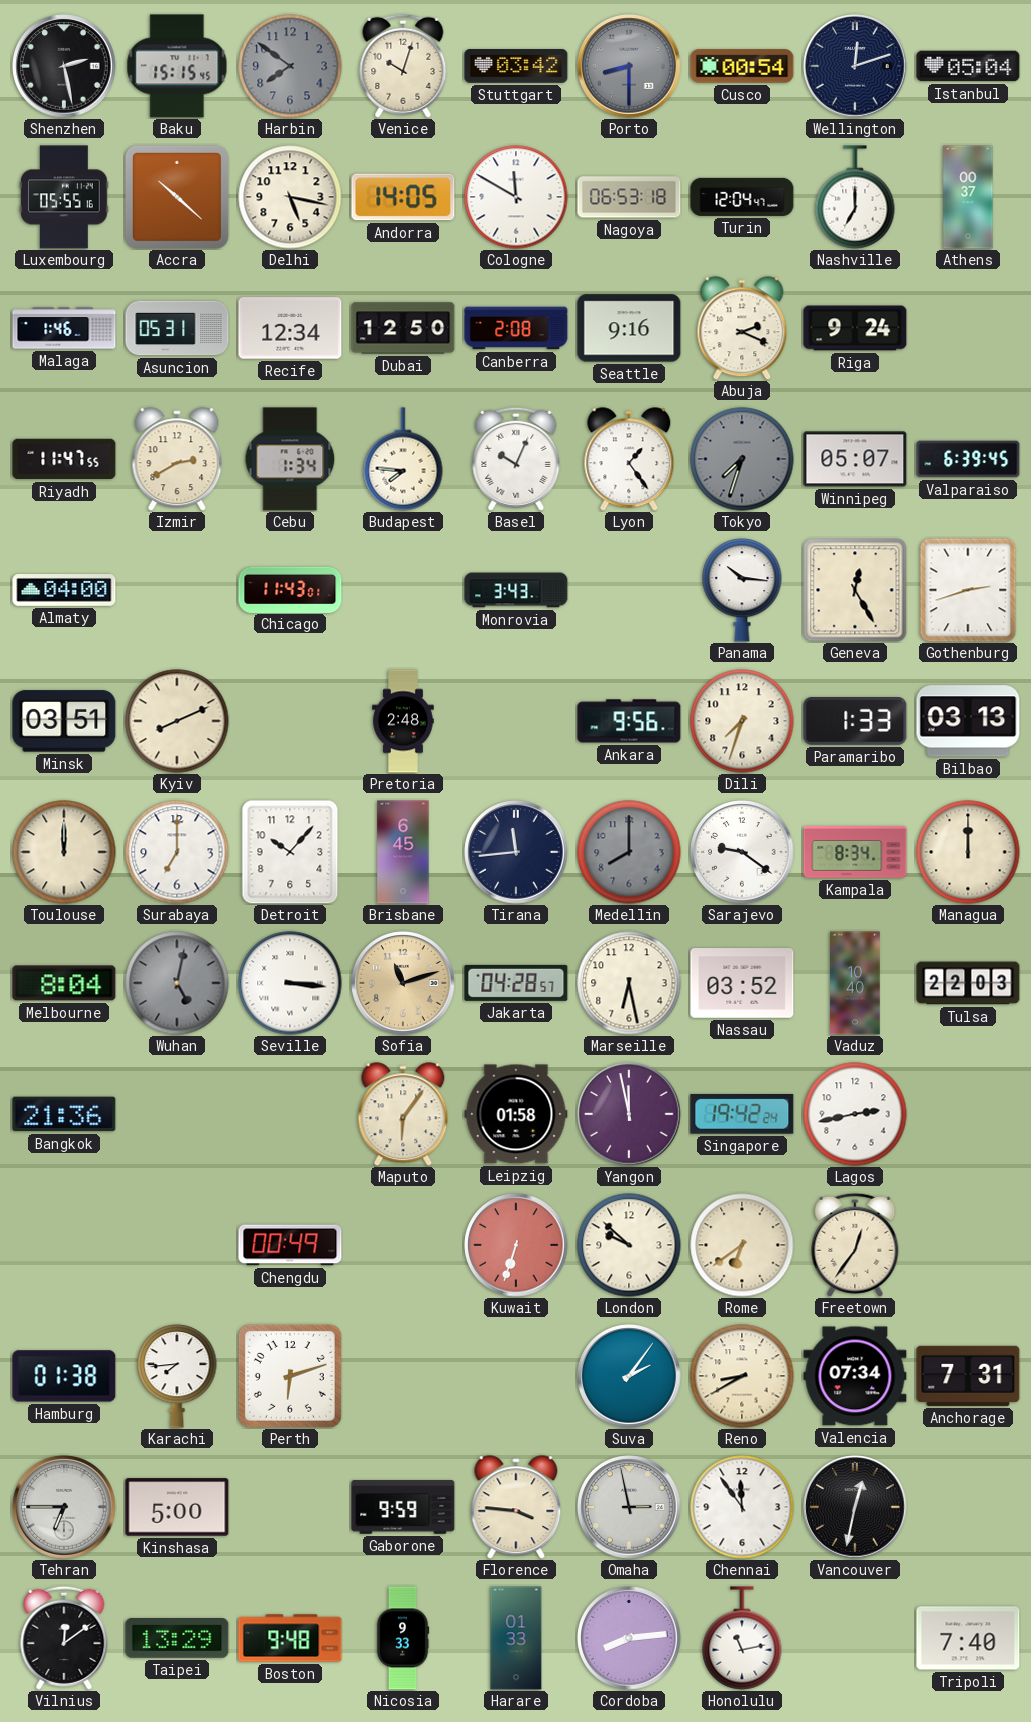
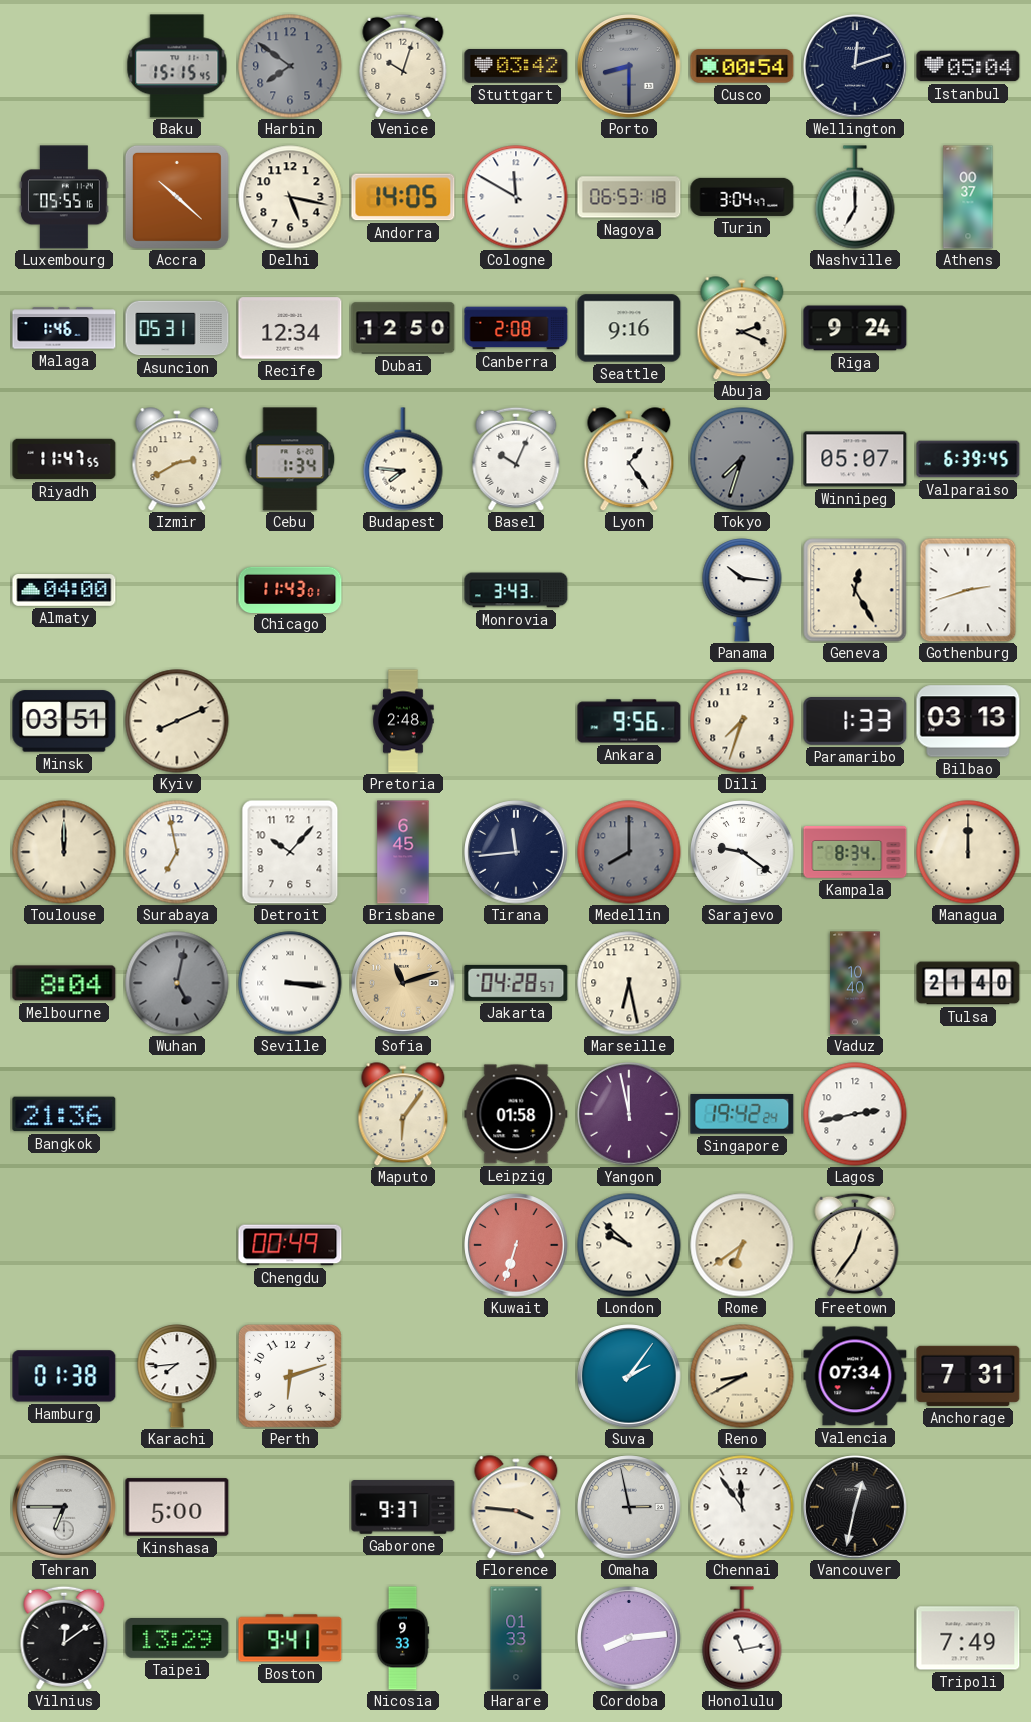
Shenzhen: 2:28 -> none
Turin: 12:04 -> 3:04
Surabaya: 7:00 -> 6:58
Nassau: 03:52 -> none
Tulsa: 22:03 -> 21:40
Gaborone: 9:59 -> 9:37
Boston: 9:48 -> 9:41
Tripoli: 7:40 -> 7:49
